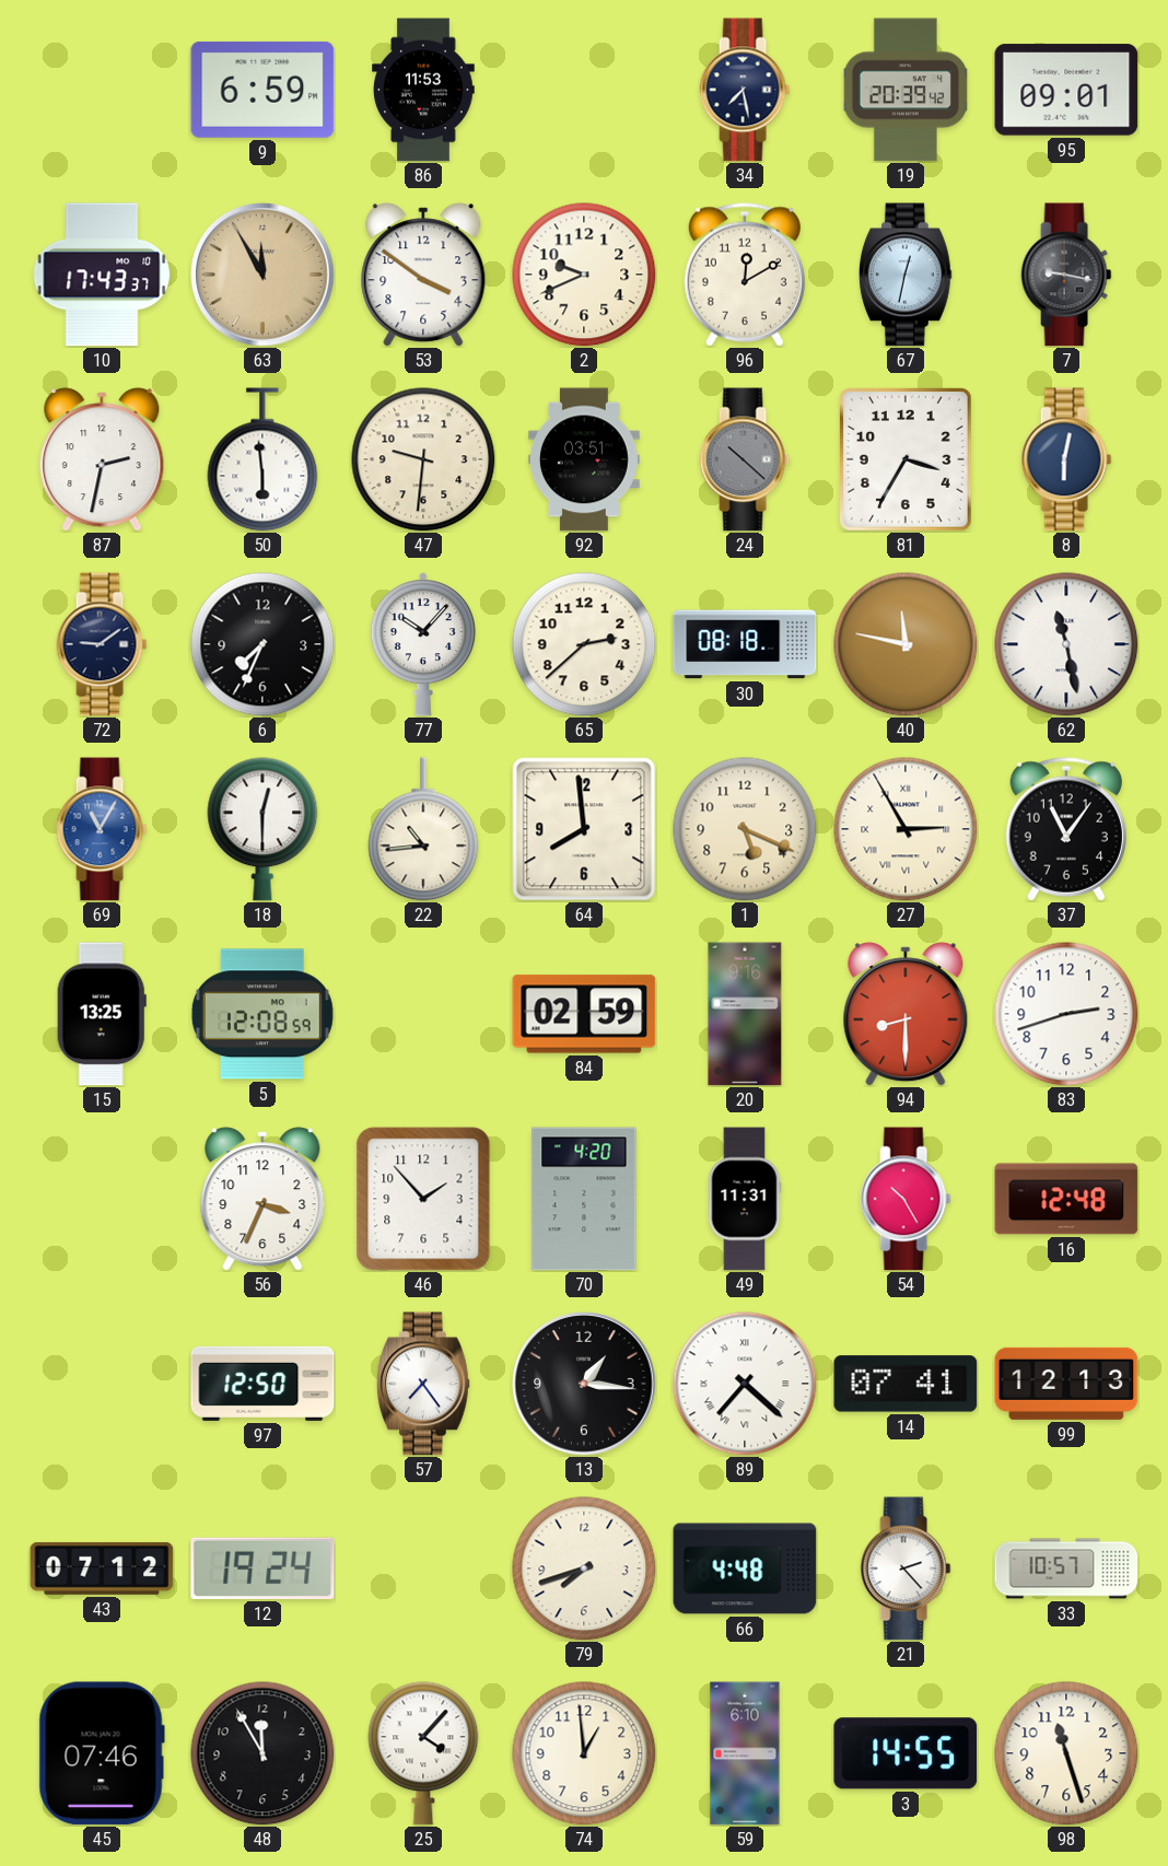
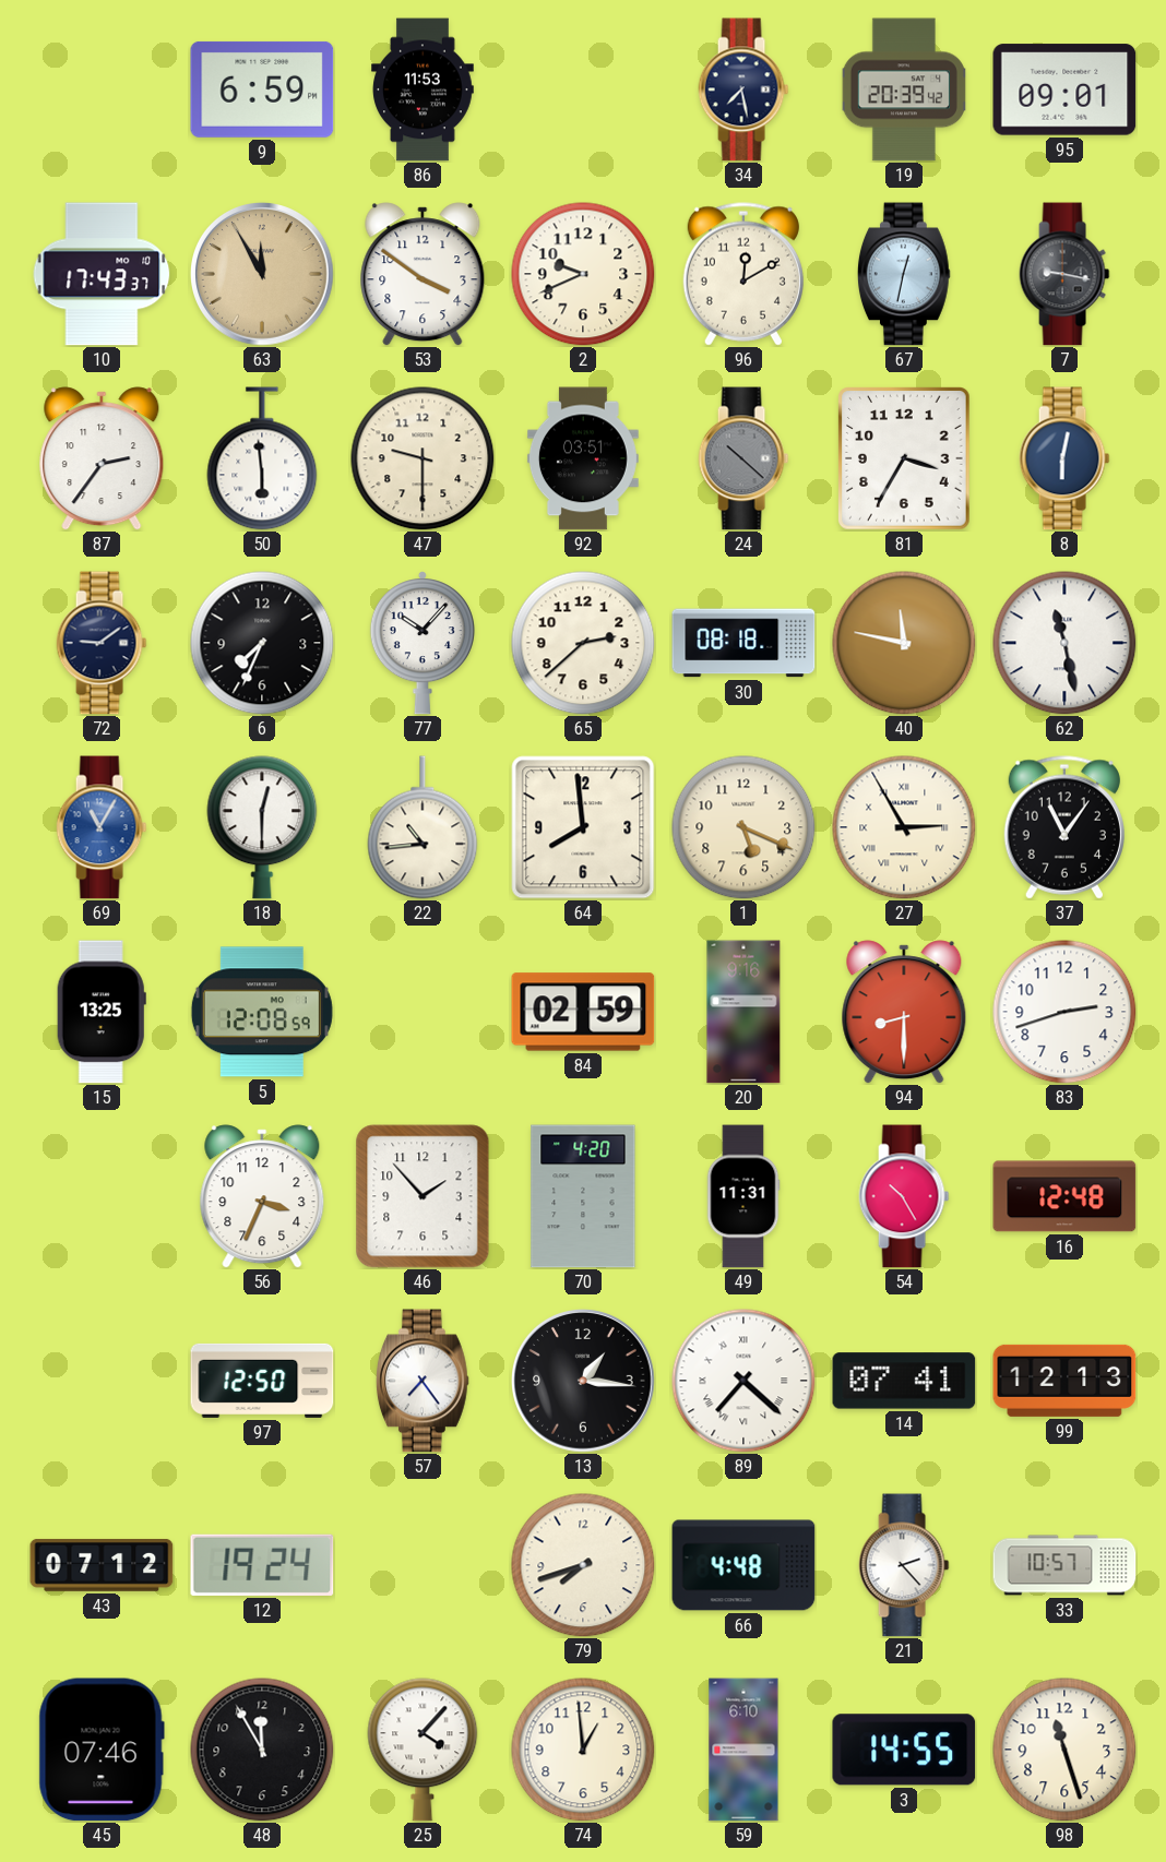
87: 2:32 -> 2:36
47: 9:31 -> 9:30
